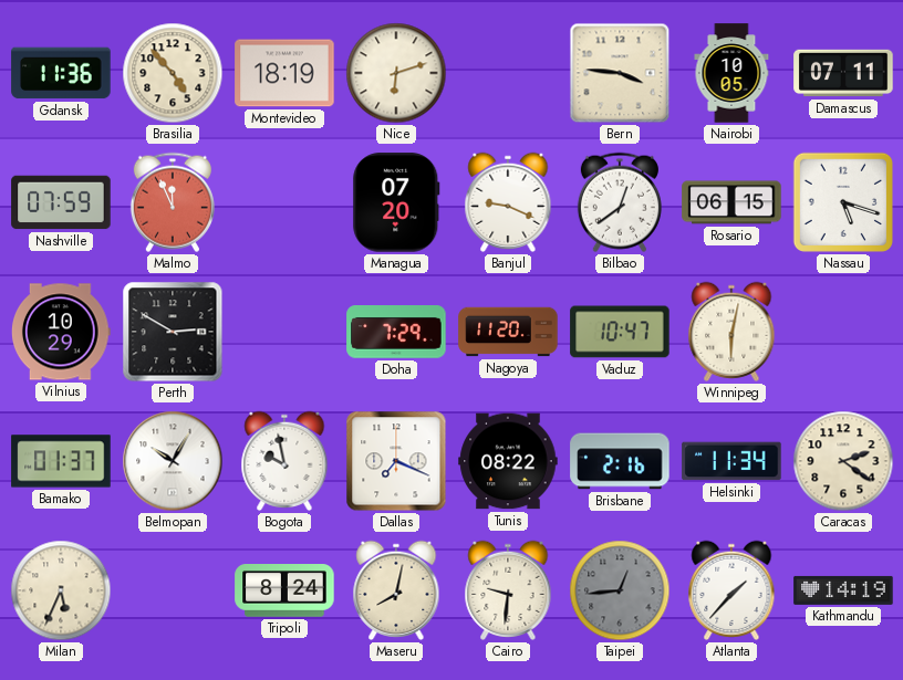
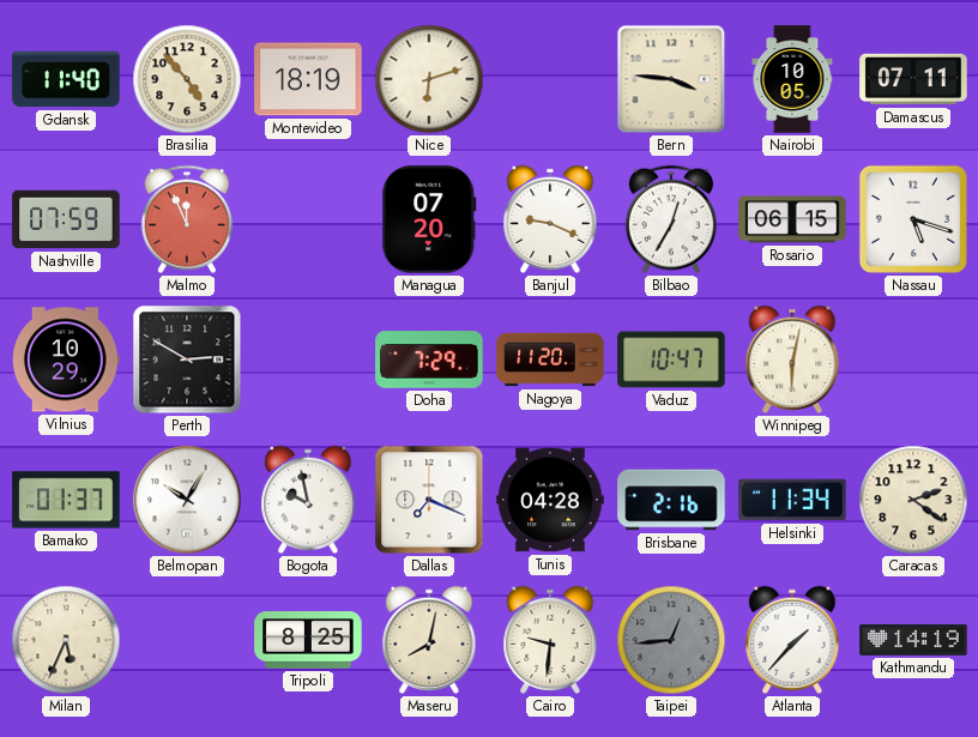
Gdansk: 11:36 -> 11:40
Bilbao: 12:39 -> 12:35
Tunis: 08:22 -> 04:28
Tripoli: 8:24 -> 8:25
